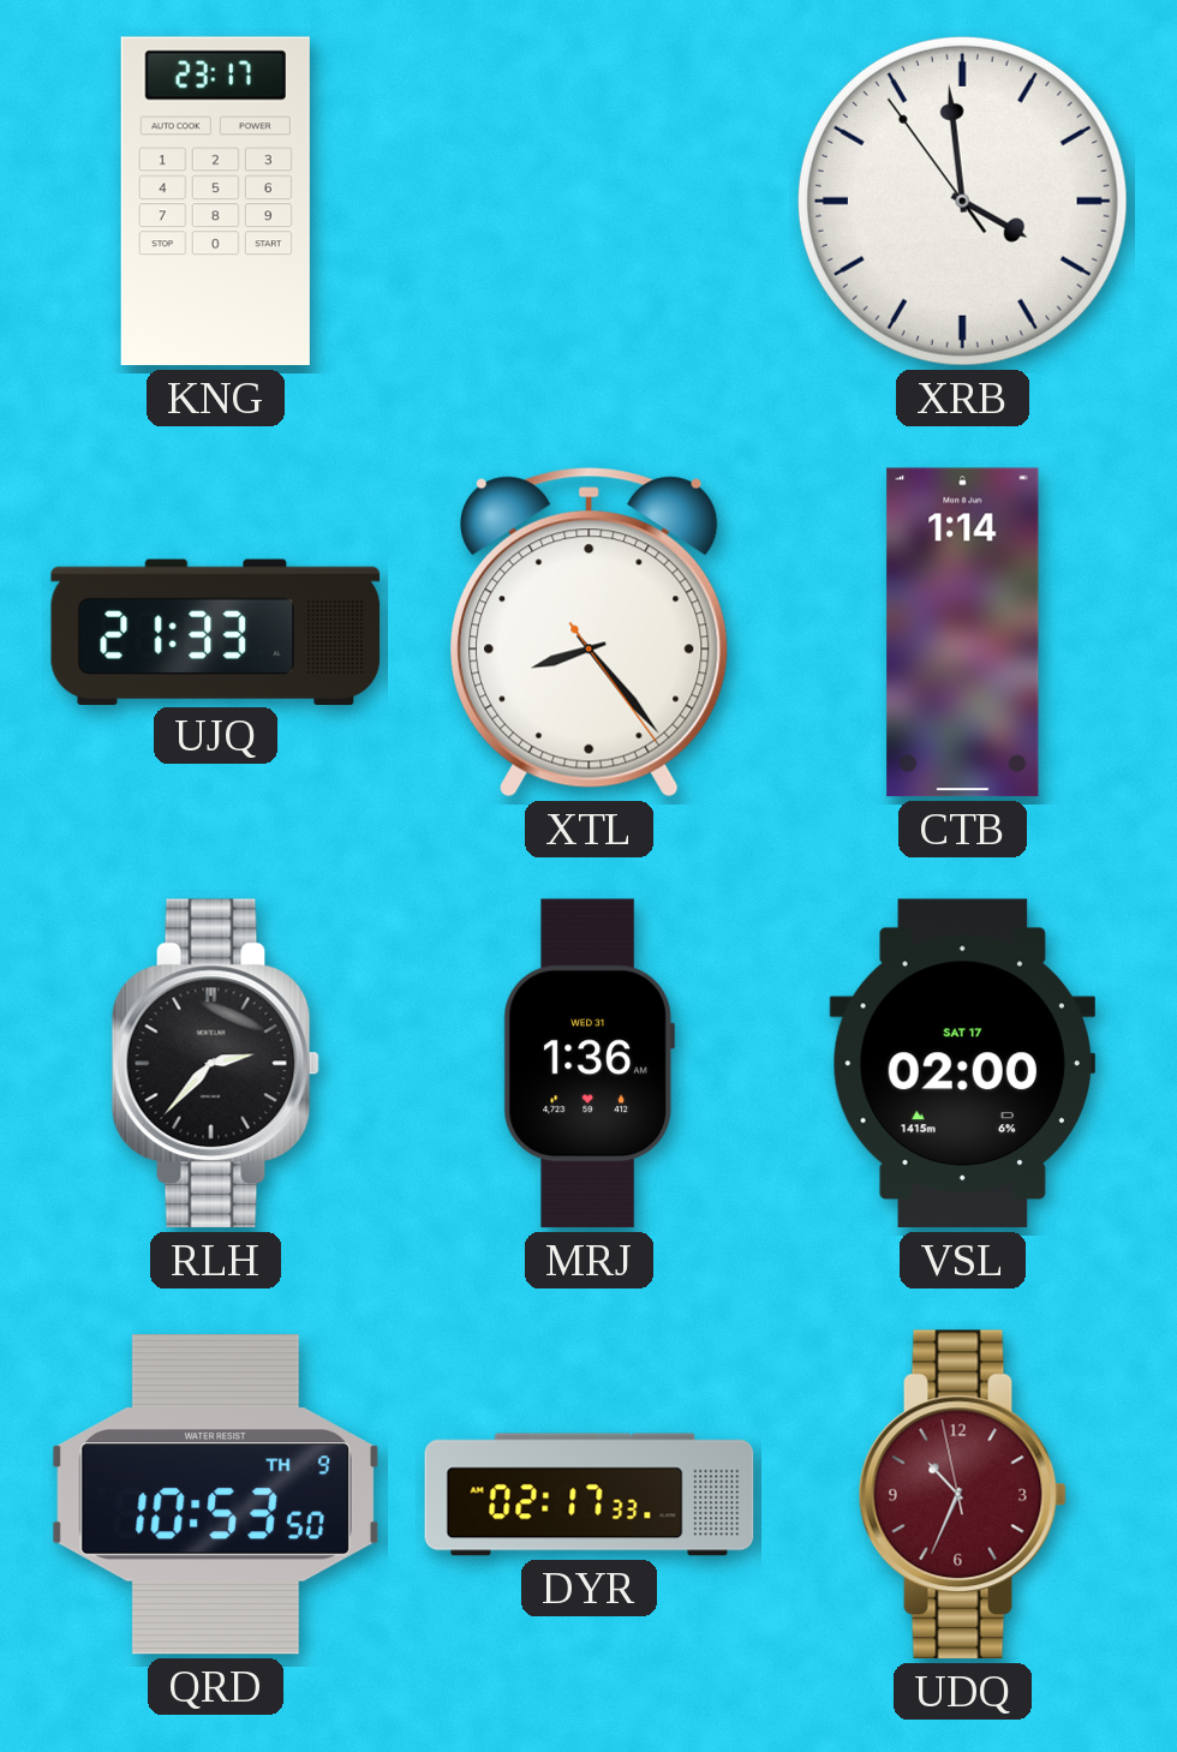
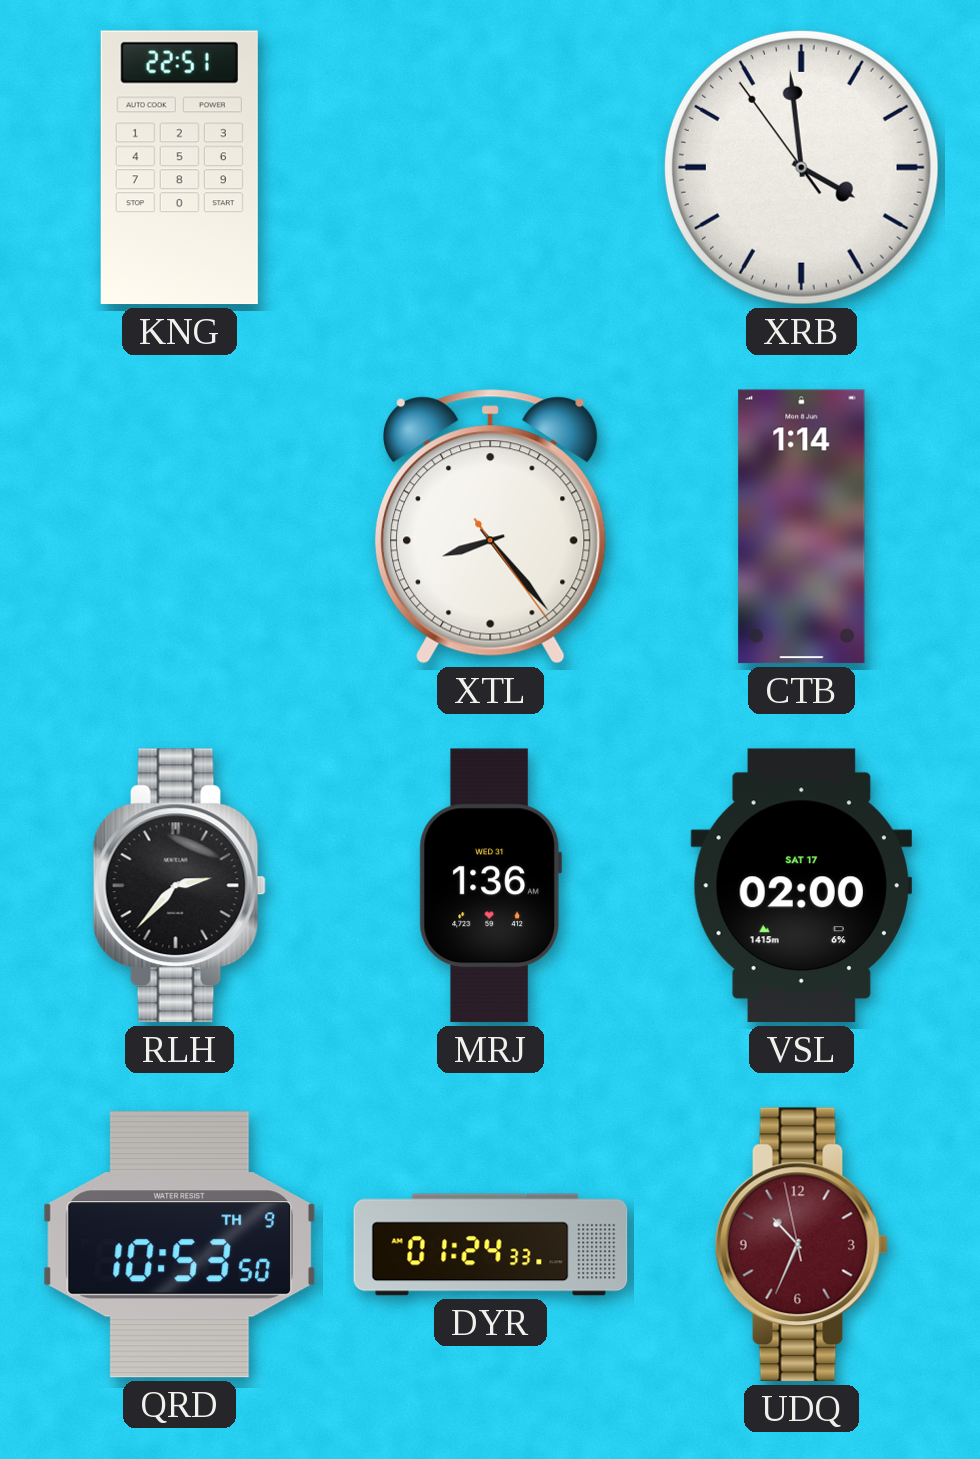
KNG: 23:17 -> 22:51
UJQ: 21:33 -> none
DYR: 02:17 -> 01:24
